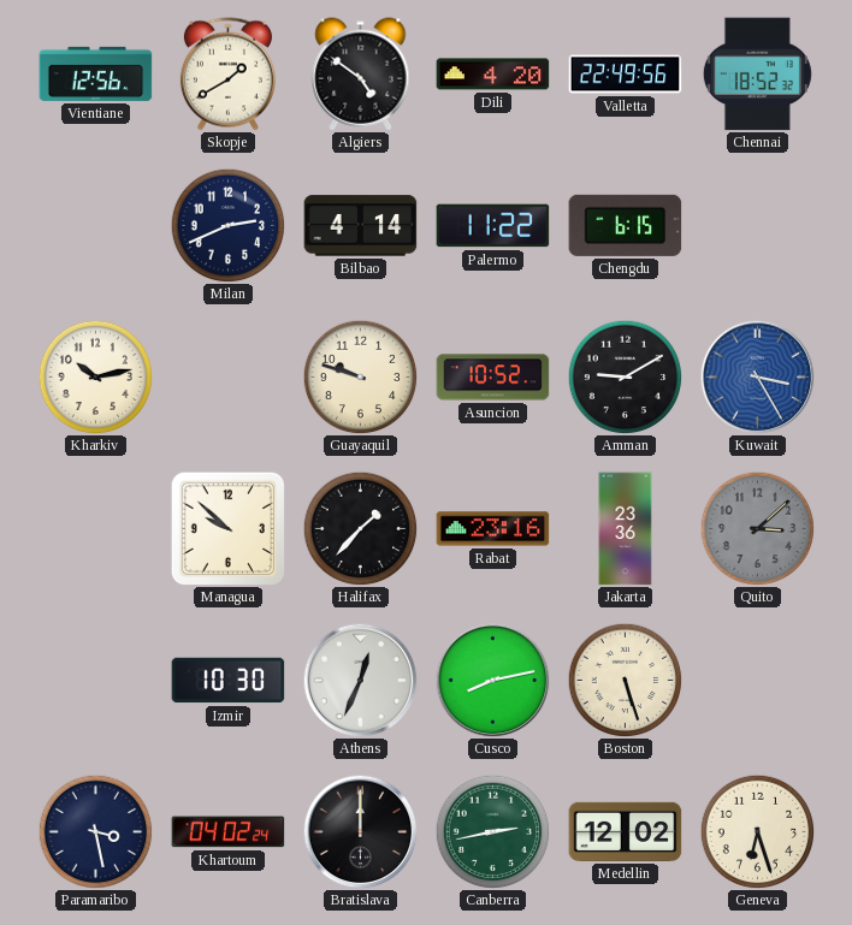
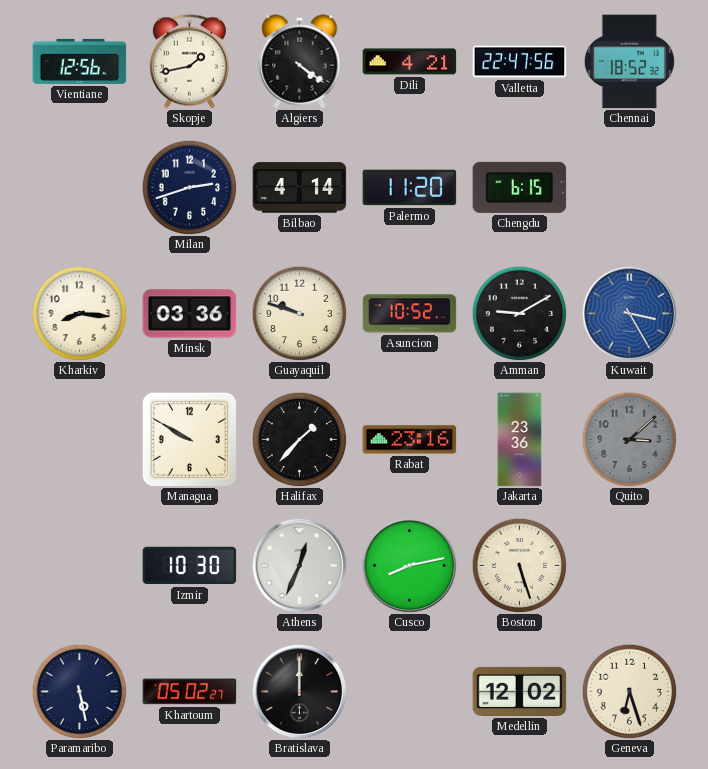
Skopje: 1:40 -> 1:43
Algiers: 4:51 -> 4:21
Dili: 4:20 -> 4:21
Valletta: 22:49 -> 22:47
Milan: 2:41 -> 2:42
Palermo: 11:22 -> 11:20
Kharkiv: 10:13 -> 8:16
Minsk: none -> 03:36
Managua: 9:52 -> 9:50
Paramaribo: 3:28 -> 5:28
Khartoum: 04:02 -> 05:02
Canberra: 2:43 -> none
